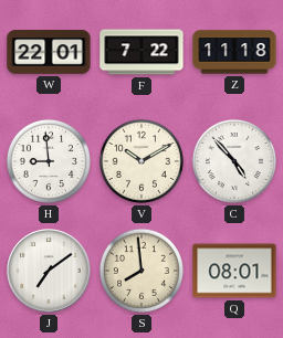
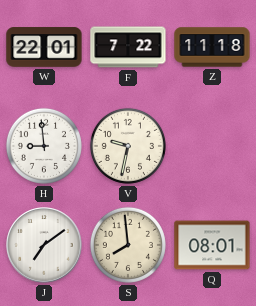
V: 10:10 -> 9:32
C: 4:53 -> none
